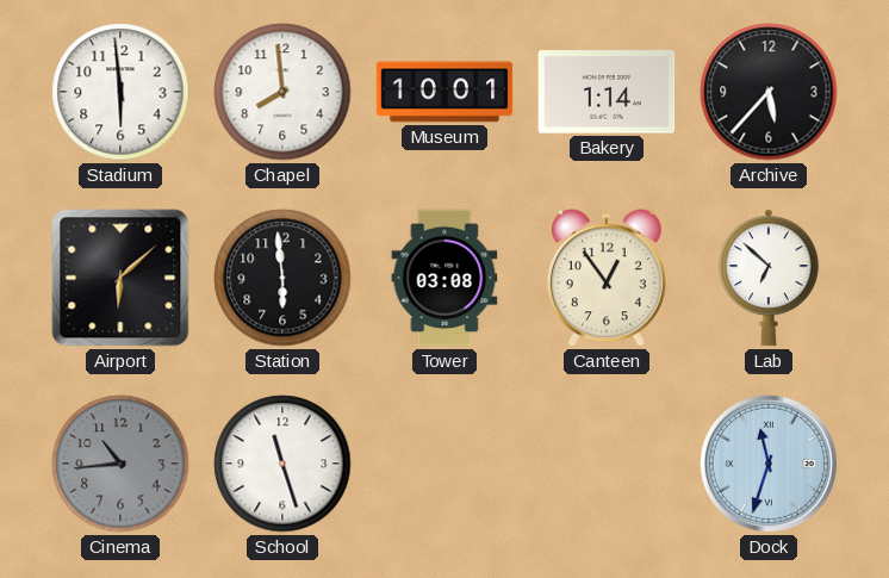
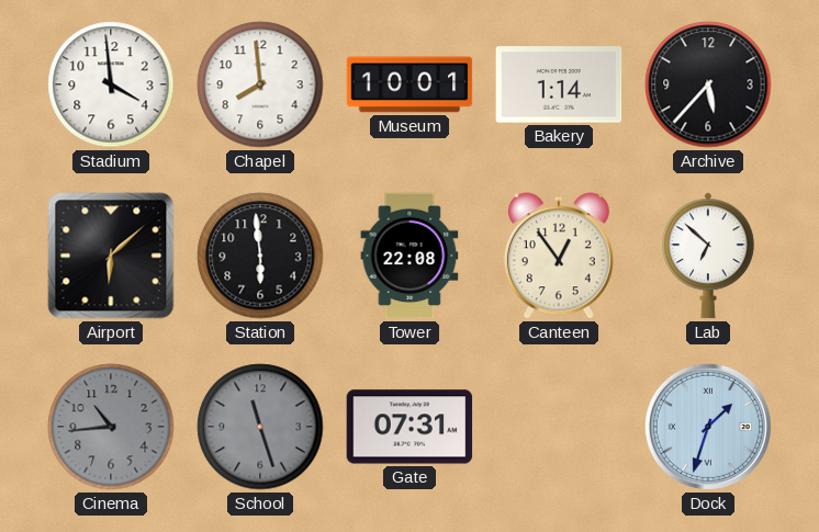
Stadium: 5:59 -> 3:59
Tower: 03:08 -> 22:08
School dial: white -> grey
Gate: none -> 07:31
Dock: 11:33 -> 1:33
